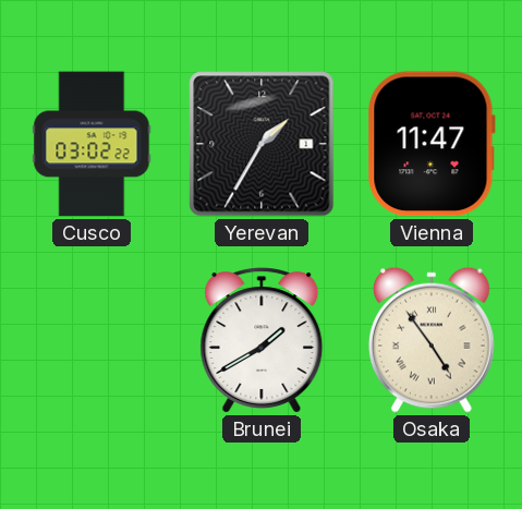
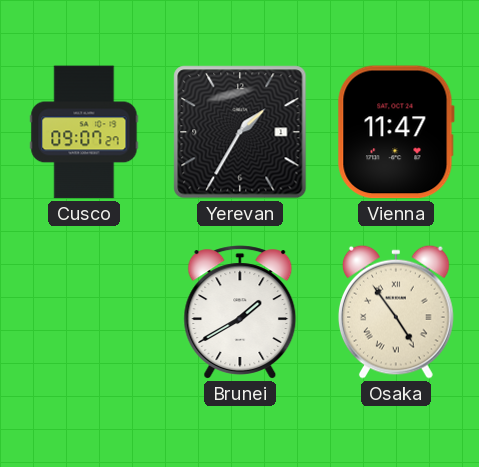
Cusco: 03:02 -> 09:07
